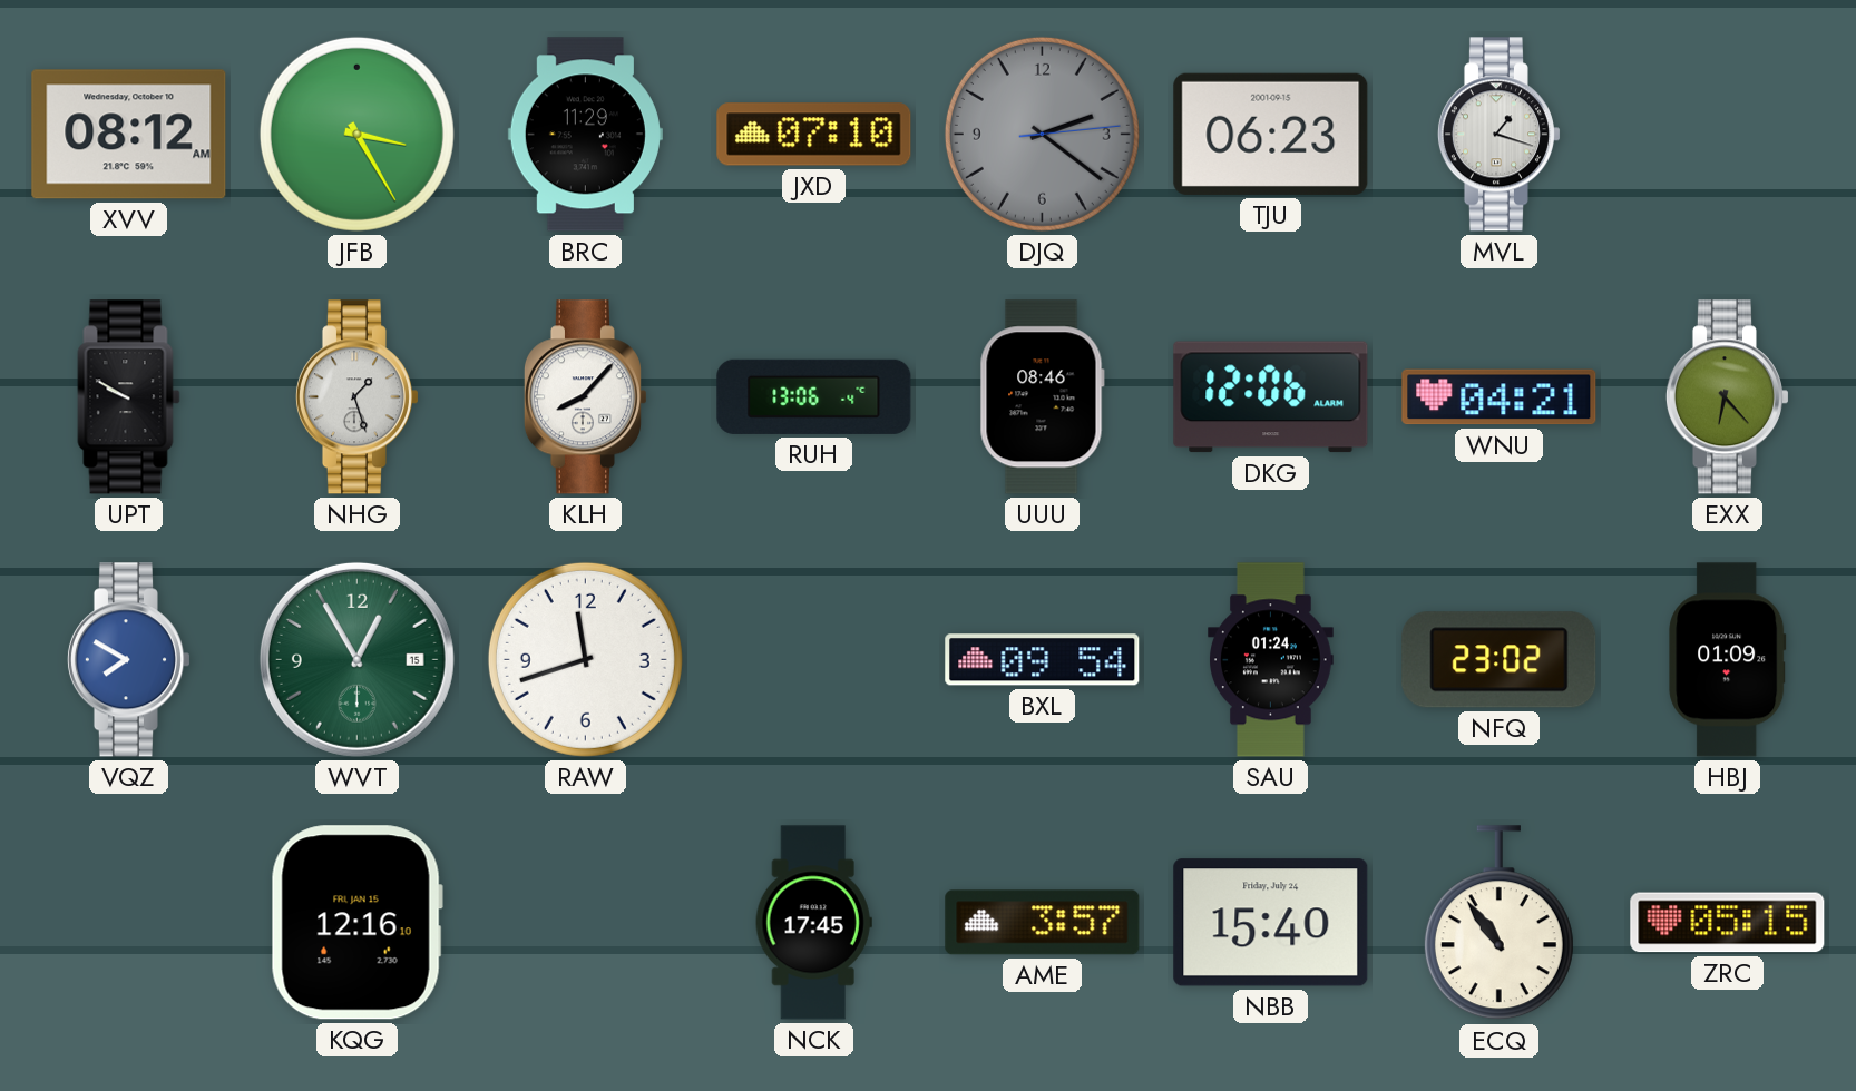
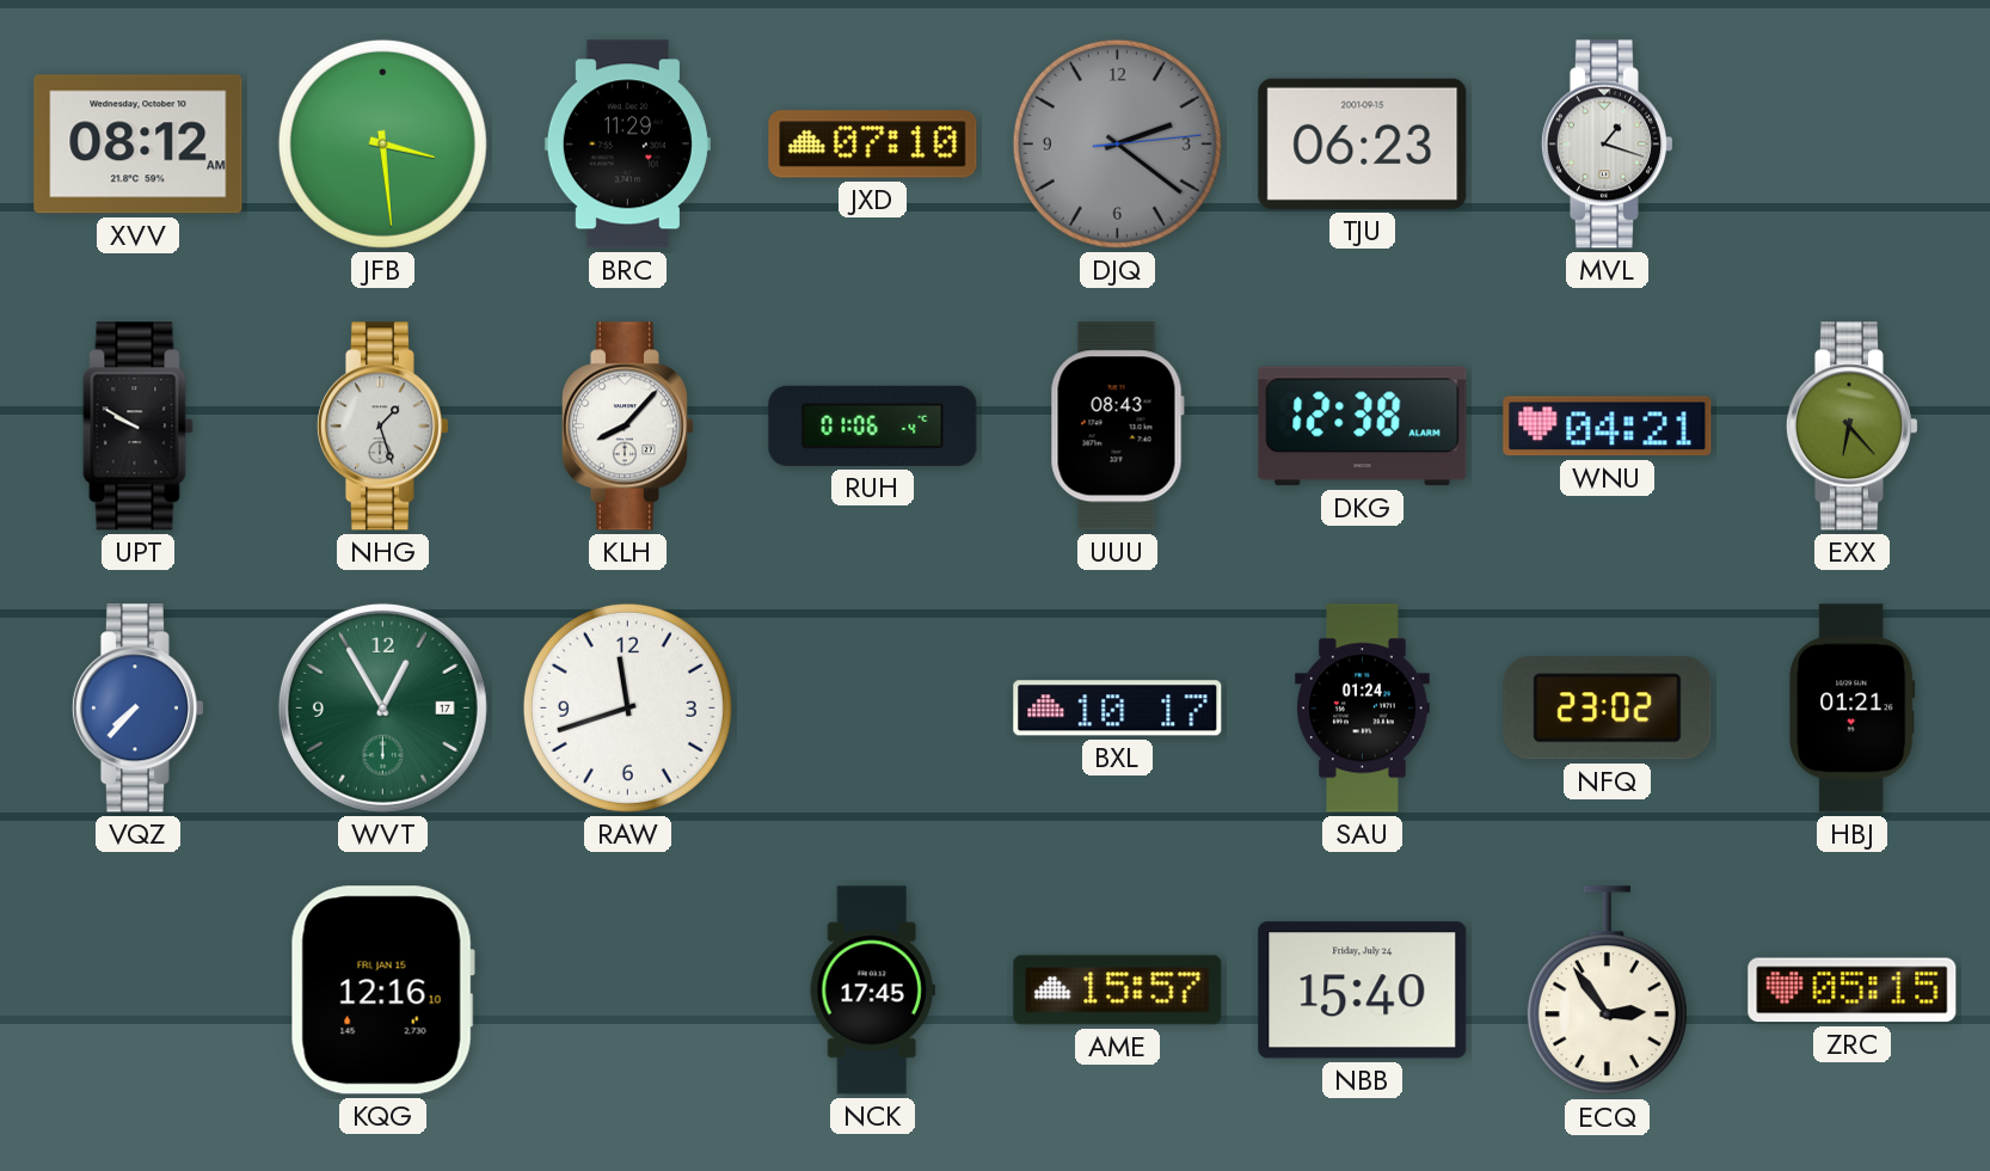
JFB: 3:25 -> 3:29
RUH: 13:06 -> 01:06
UUU: 08:46 -> 08:43
DKG: 12:06 -> 12:38
VQZ: 7:50 -> 7:37
WVT date: 15 -> 17
BXL: 09:54 -> 10:17
HBJ: 01:09 -> 01:21
AME: 3:57 -> 15:57
ECQ: 10:54 -> 2:54
